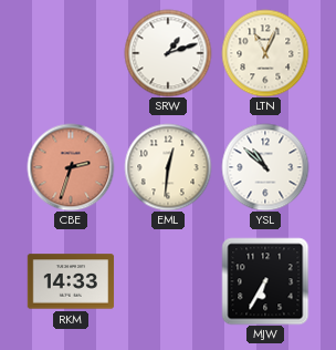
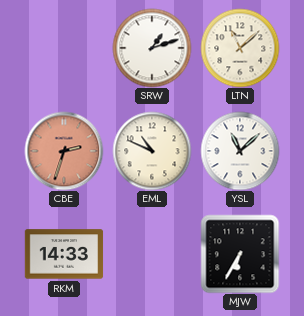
LTN: 11:04 -> 11:08
EML: 12:31 -> 10:49
YSL: 10:52 -> 11:08
